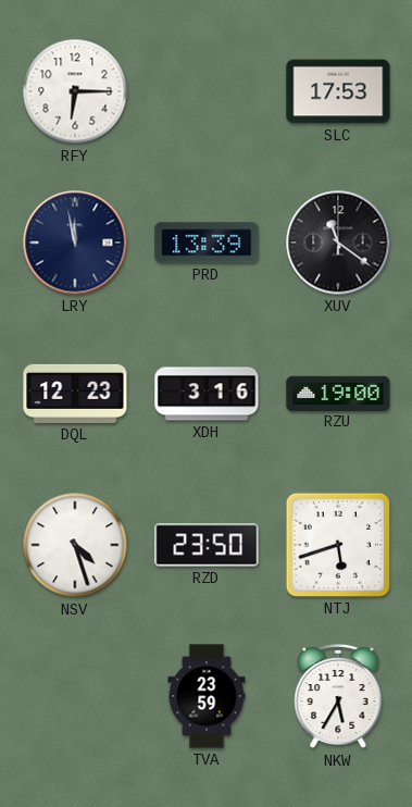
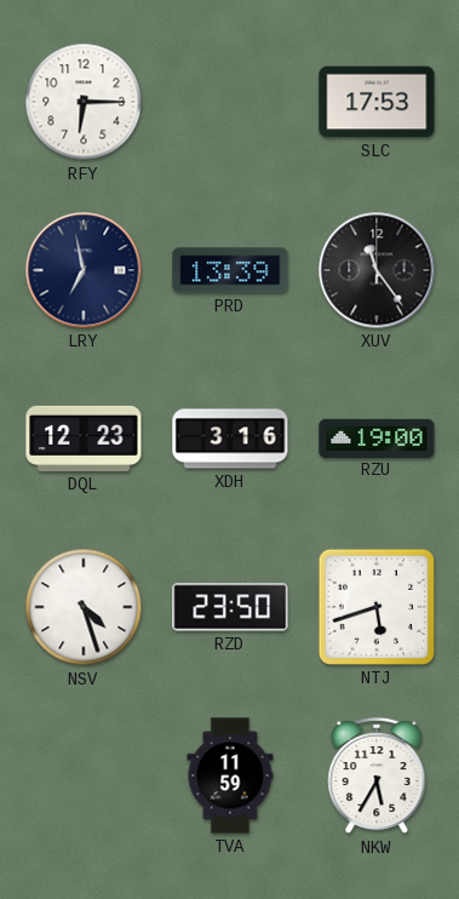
LRY: 11:58 -> 6:58
XUV: 11:21 -> 11:24
TVA: 23:59 -> 11:59
